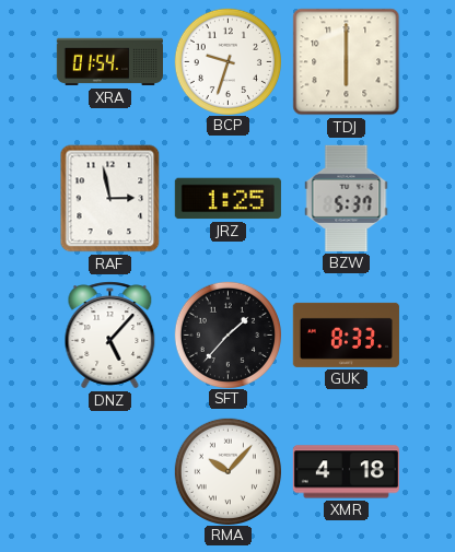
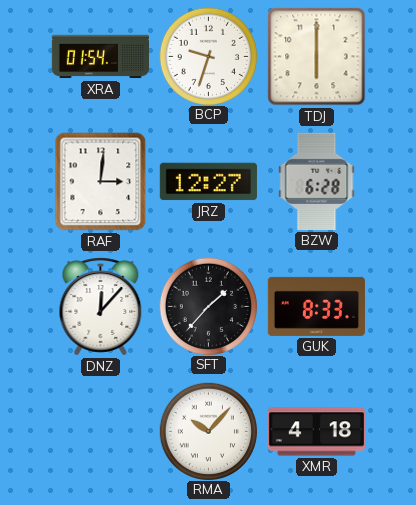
RAF: 2:58 -> 3:01
JRZ: 1:25 -> 12:27
BZW: 5:37 -> 6:28
DNZ: 5:07 -> 12:07
